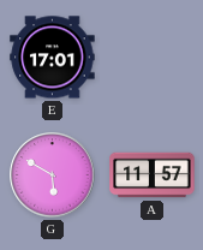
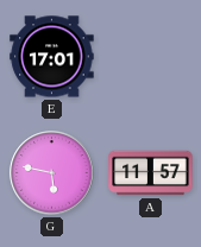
G: 5:50 -> 5:47
